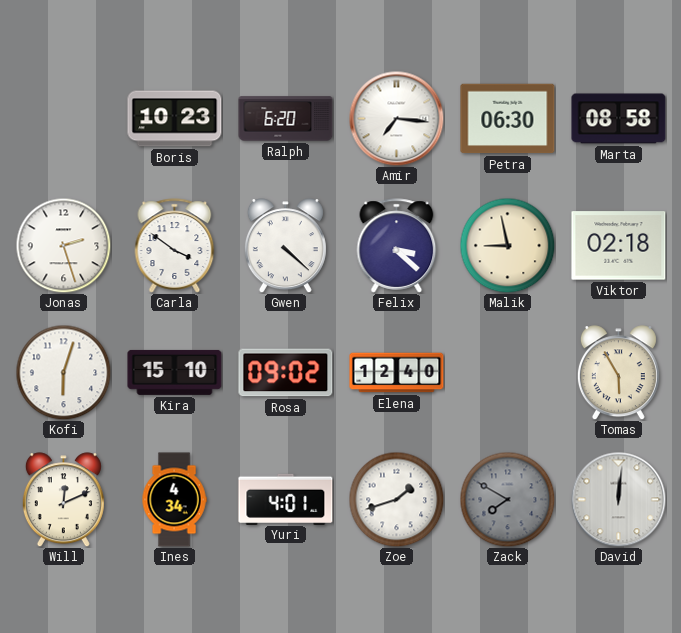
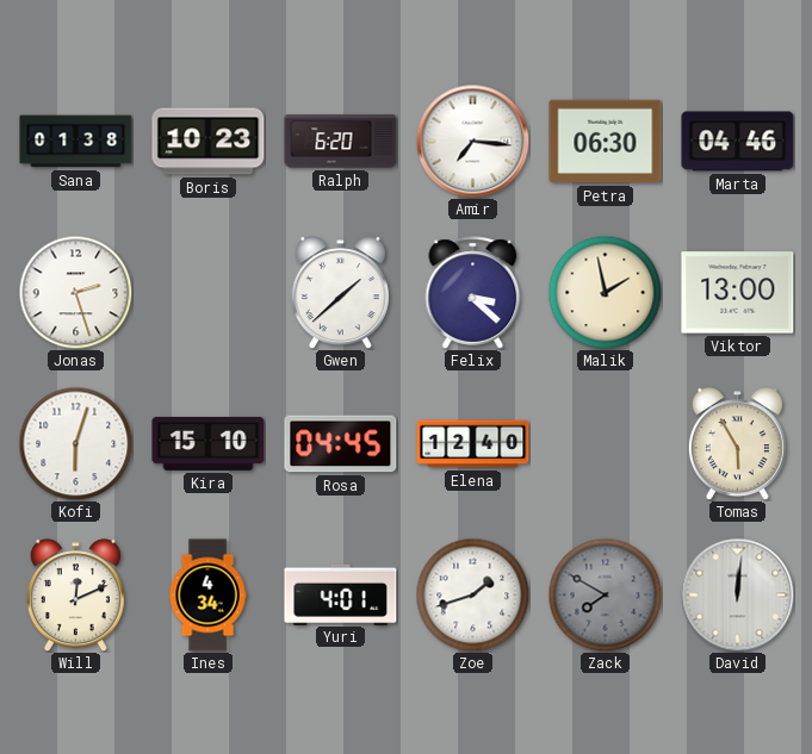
Sana: none -> 01:38
Marta: 08:58 -> 04:46
Carla: 3:51 -> none
Gwen: 4:22 -> 1:38
Malik: 8:58 -> 1:58
Viktor: 02:18 -> 13:00
Rosa: 09:02 -> 04:45
